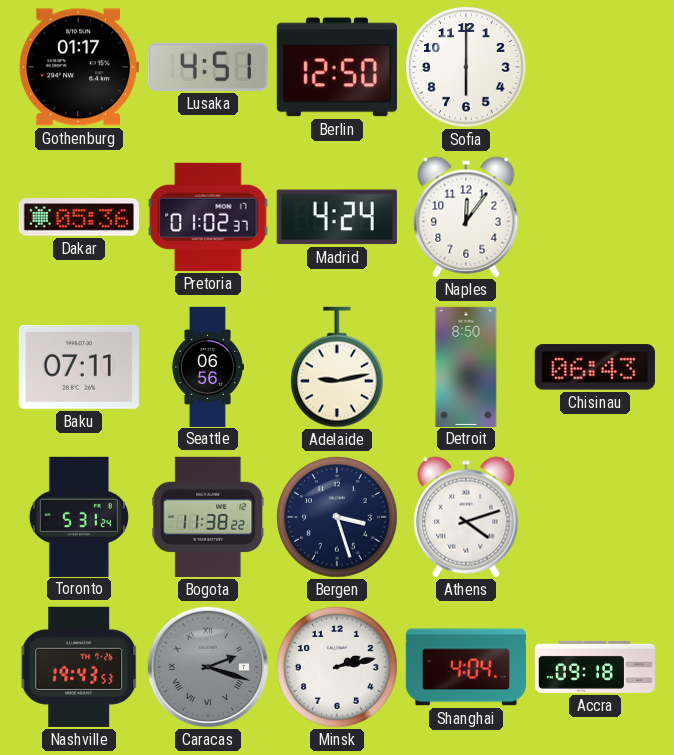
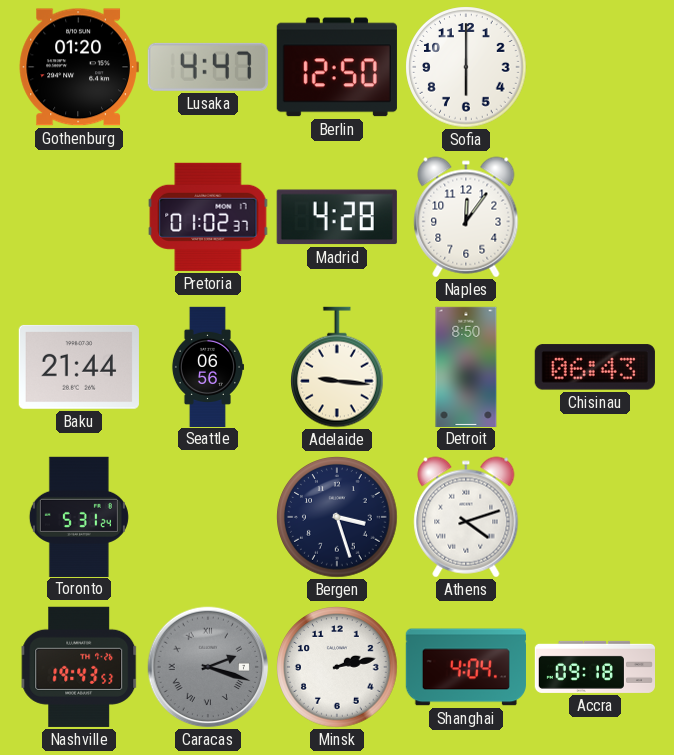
Gothenburg: 01:17 -> 01:20
Lusaka: 4:51 -> 4:47
Dakar: 05:36 -> none
Madrid: 4:24 -> 4:28
Baku: 07:11 -> 21:44
Adelaide: 9:13 -> 9:16
Bogota: 11:38 -> none
